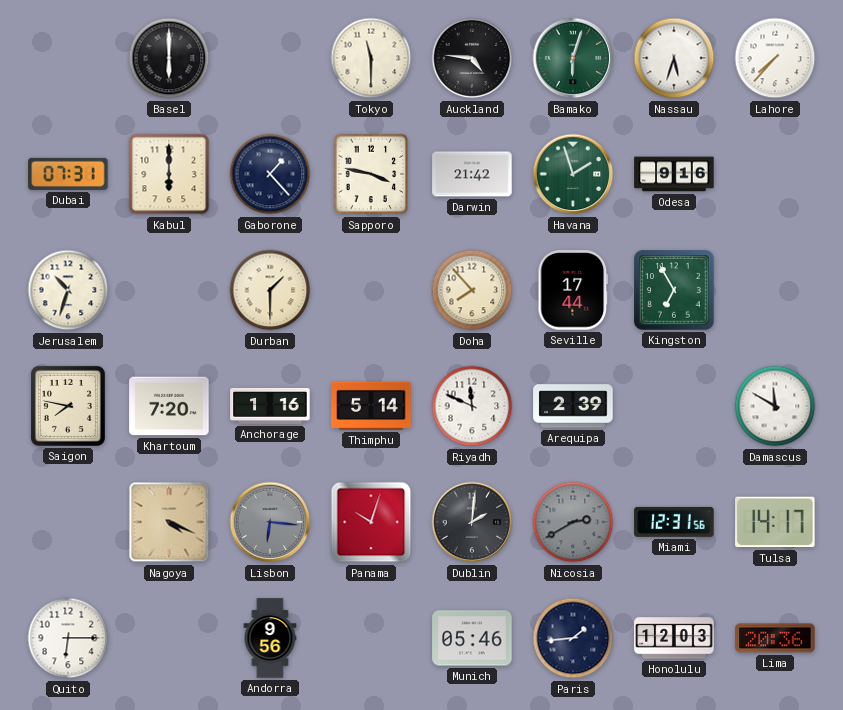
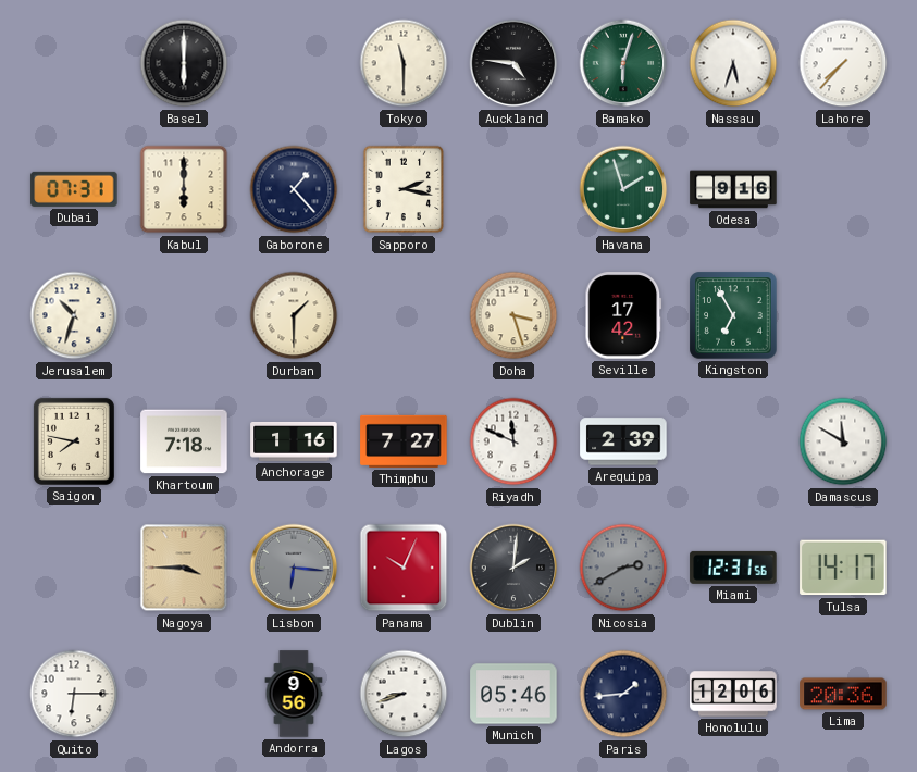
Sapporo: 3:47 -> 2:17
Darwin: 21:42 -> none
Doha: 7:53 -> 3:27
Seville: 17:44 -> 17:42
Khartoum: 7:20 -> 7:18
Thimphu: 5:14 -> 7:27
Nagoya: 4:19 -> 3:45
Panama: 10:03 -> 10:04
Lagos: none -> 8:42
Honolulu: 12:03 -> 12:06
